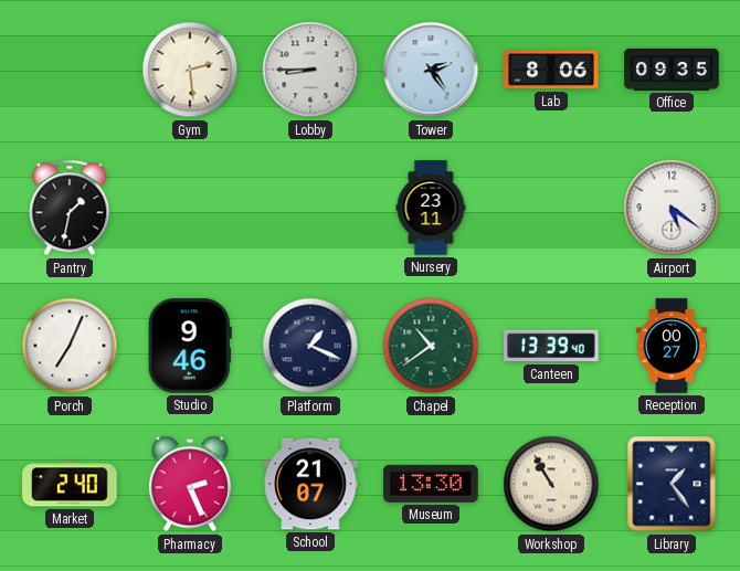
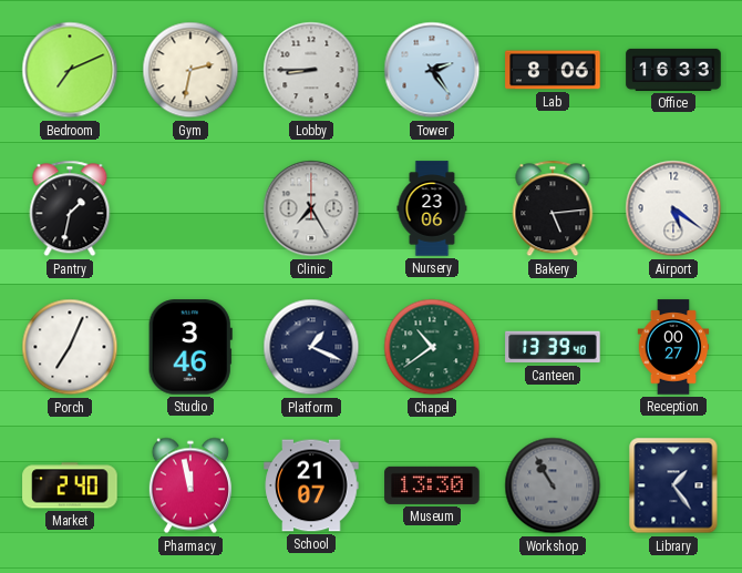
Bedroom: none -> 7:11
Gym: 2:29 -> 2:32
Office: 09:35 -> 16:33
Clinic: none -> 7:25
Nursery: 23:11 -> 23:06
Bakery: none -> 5:14
Studio: 9:46 -> 3:46
Pharmacy: 2:26 -> 11:58
Workshop dial: cream -> grey
